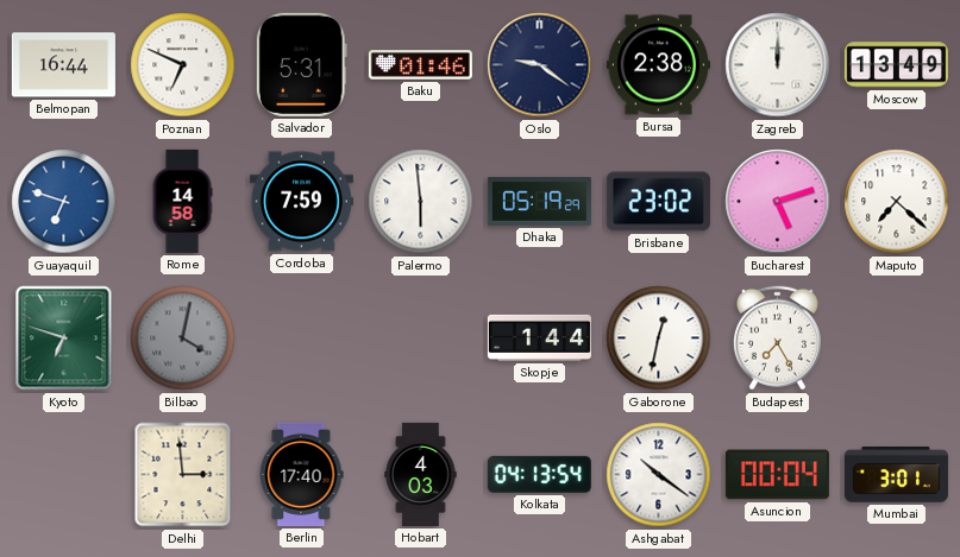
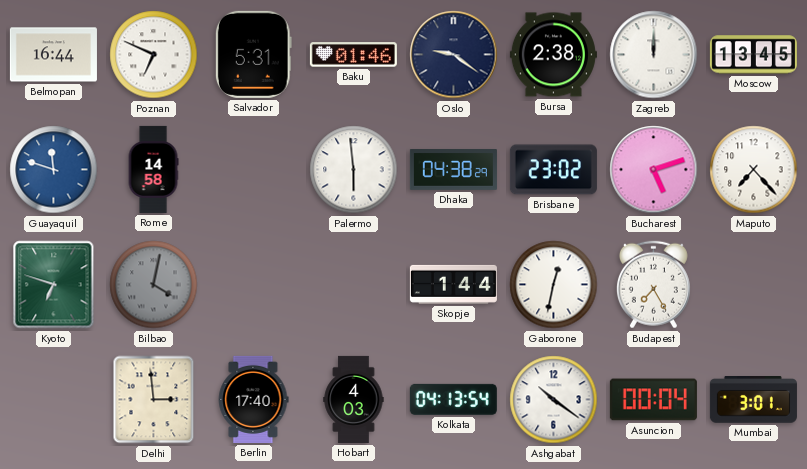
Moscow: 13:49 -> 13:45
Guayaquil: 6:48 -> 11:48
Cordoba: 7:59 -> none
Dhaka: 05:19 -> 04:38
Maputo: 7:22 -> 7:23
